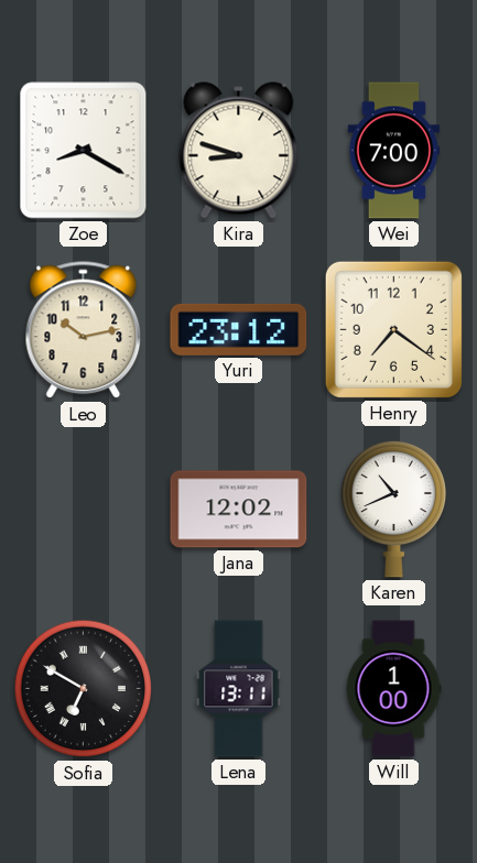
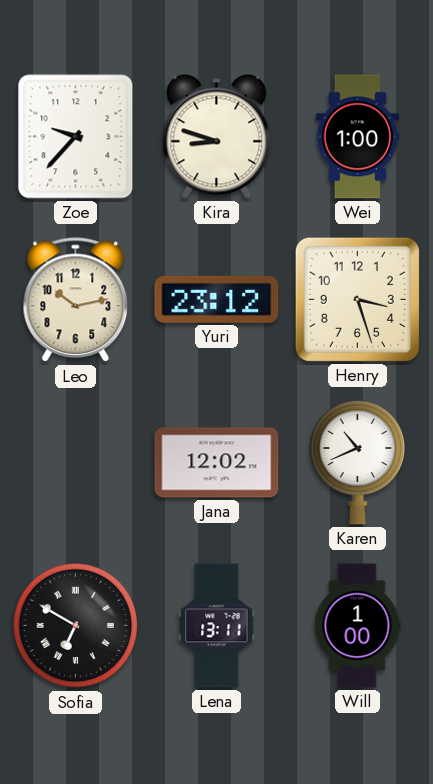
Zoe: 8:20 -> 9:37
Wei: 7:00 -> 1:00
Henry: 7:21 -> 3:27
